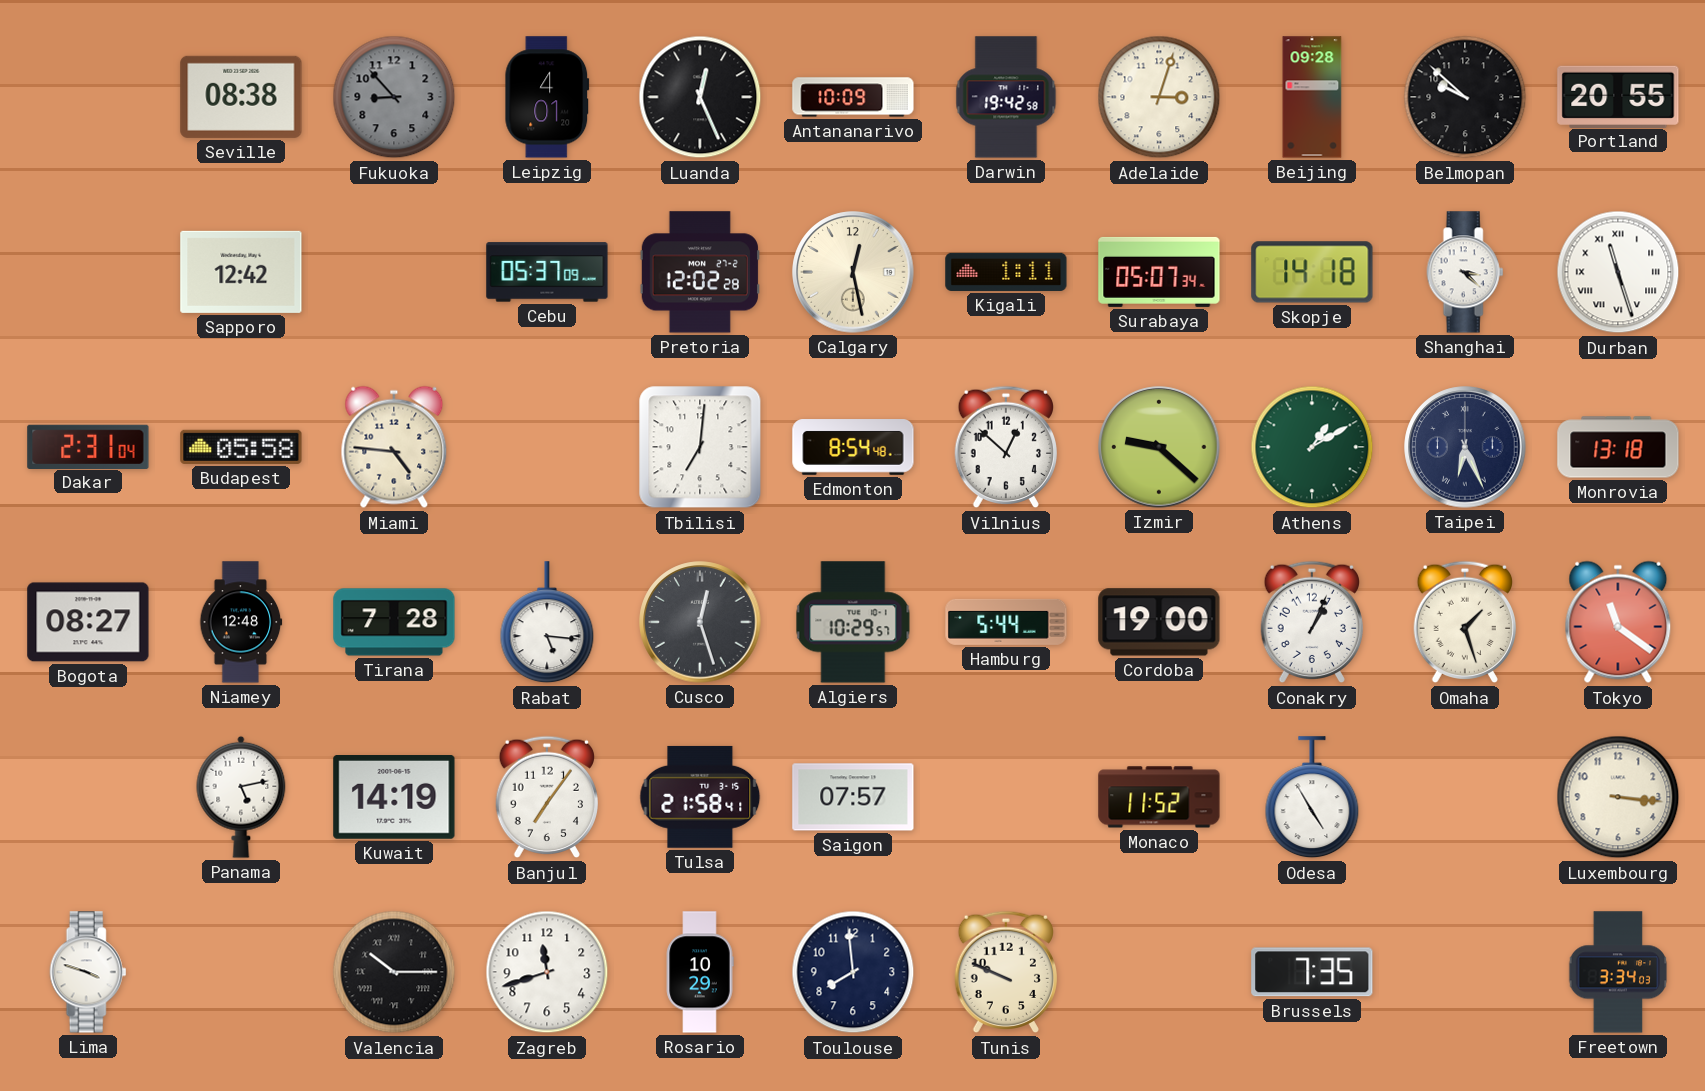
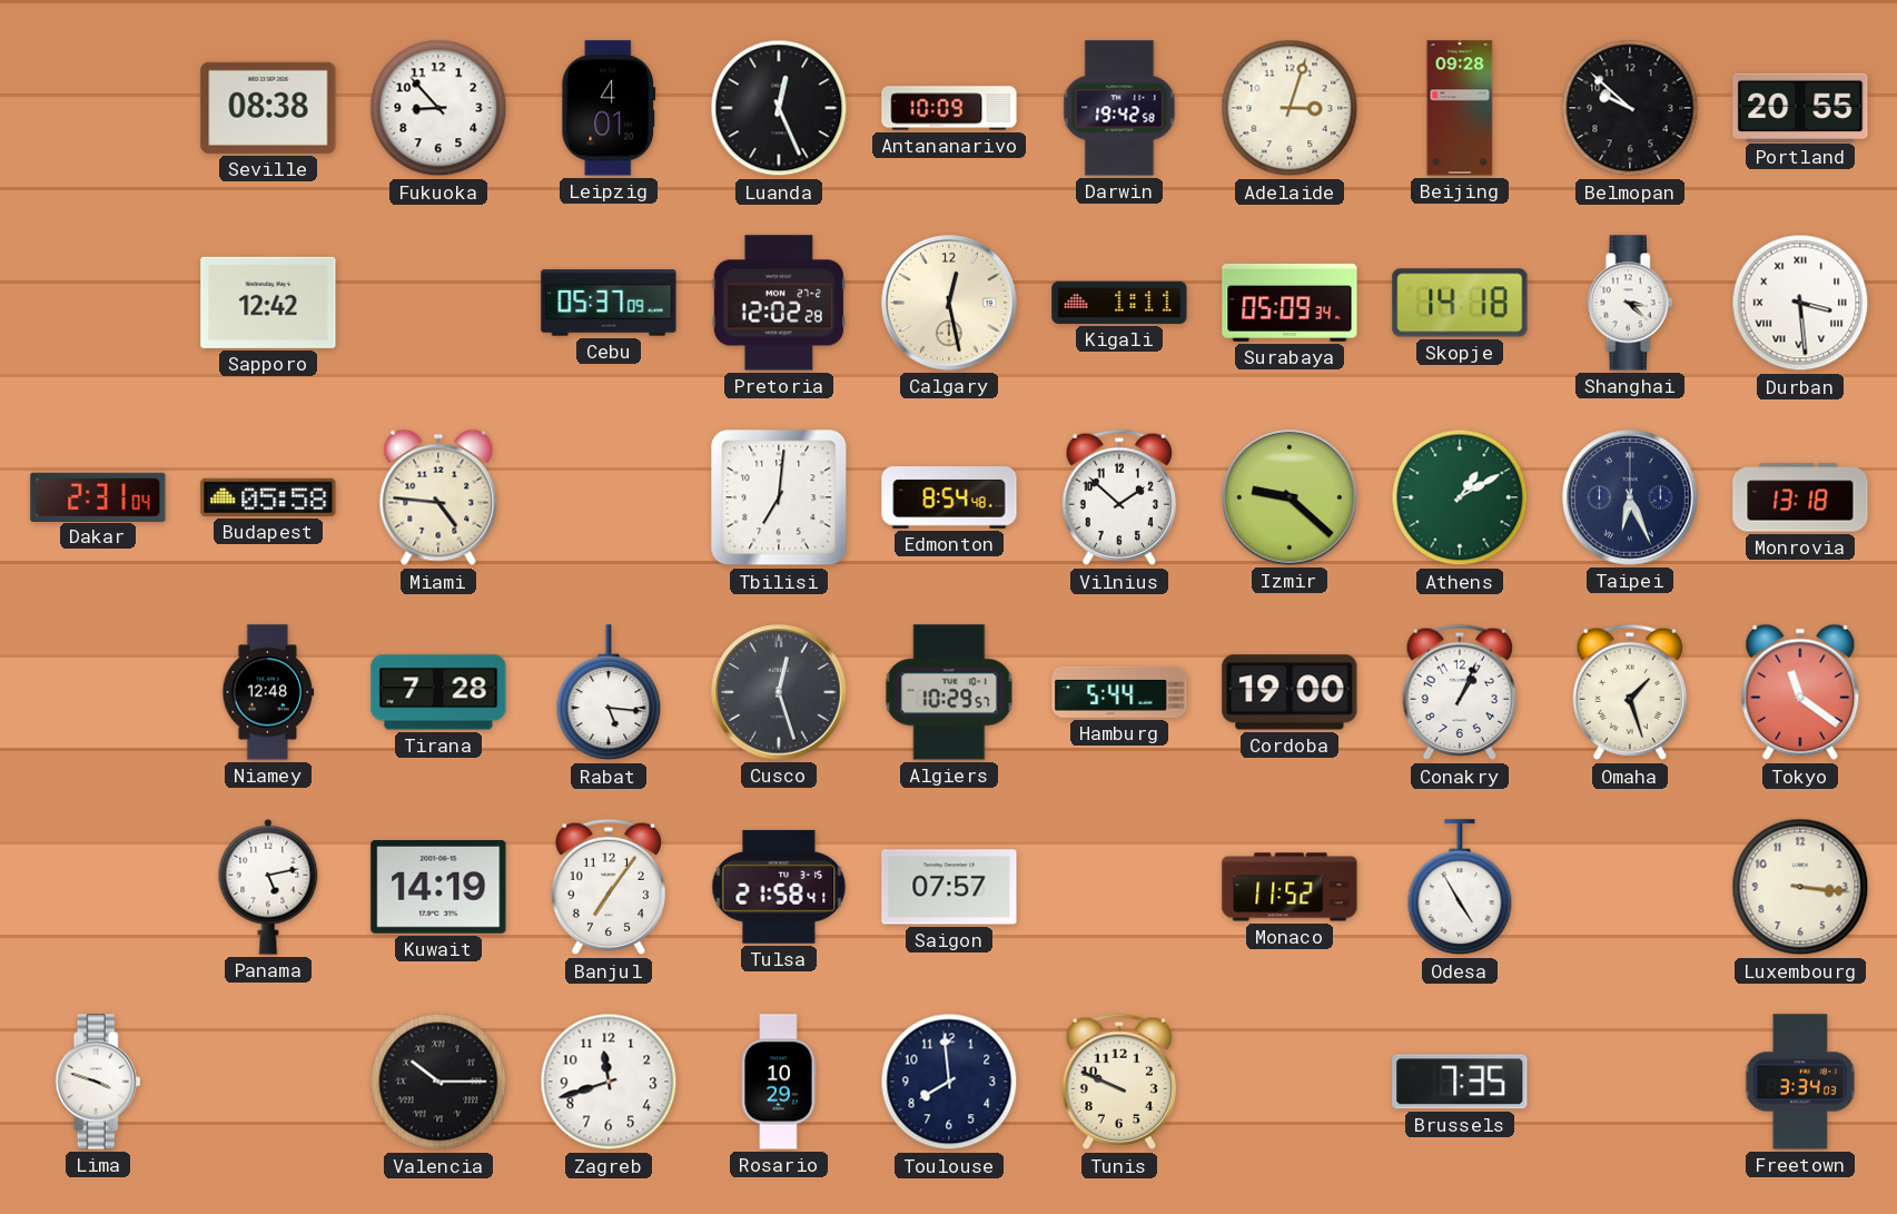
Fukuoka dial: grey -> white
Surabaya: 05:07 -> 05:09
Durban: 11:27 -> 3:29
Vilnius: 12:52 -> 1:52
Bogota: 08:27 -> none
